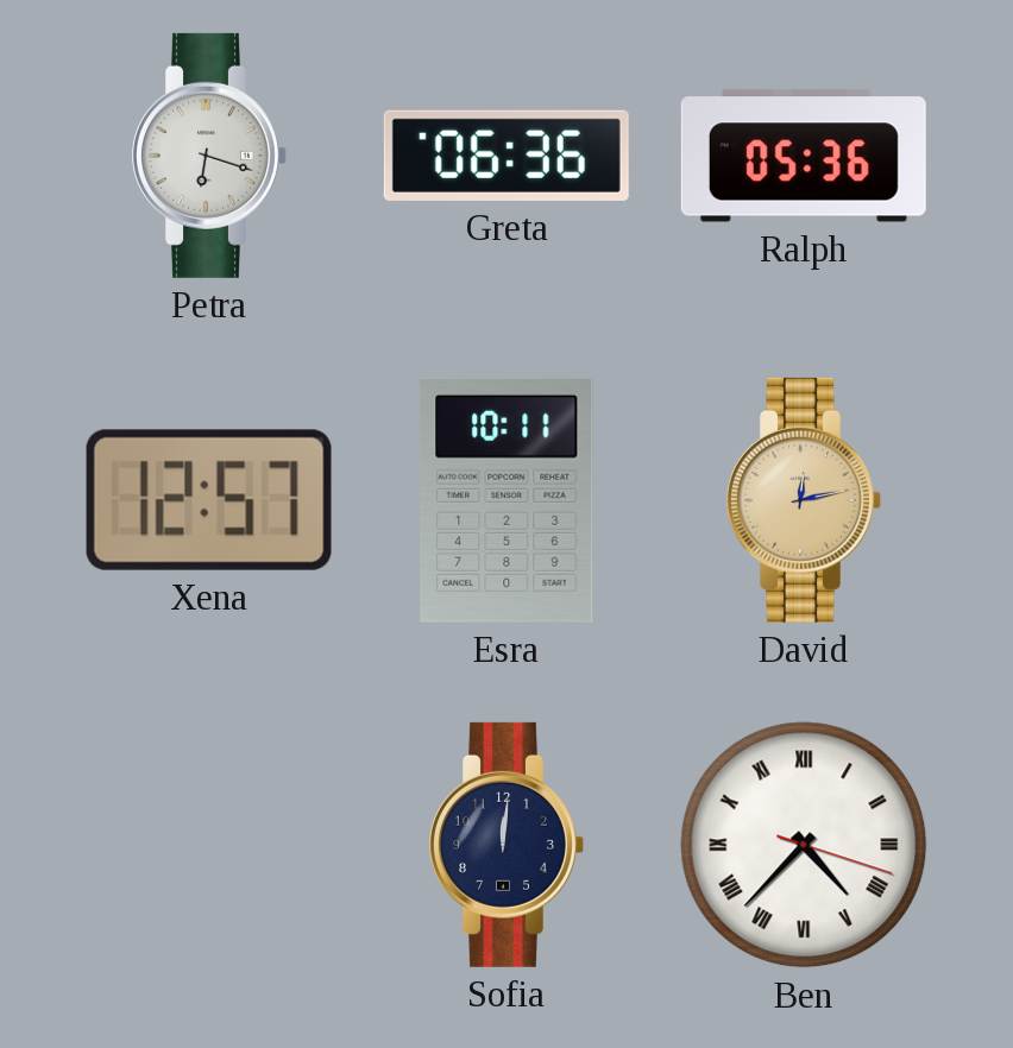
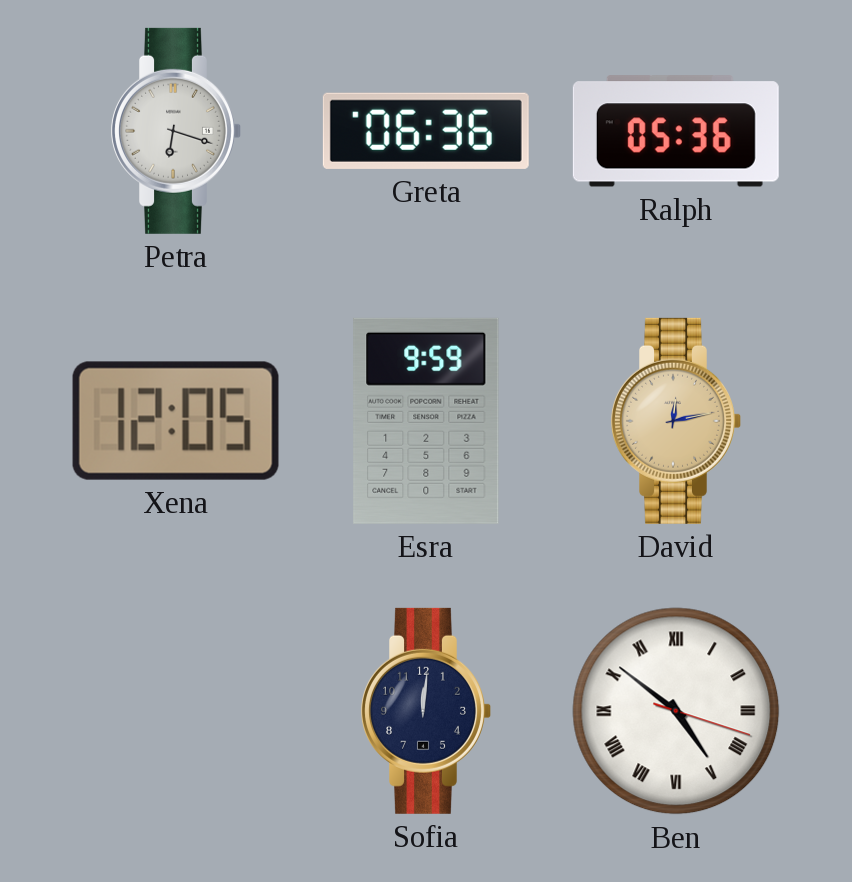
Xena: 12:57 -> 12:05
Esra: 10:11 -> 9:59
Ben: 4:37 -> 4:51
